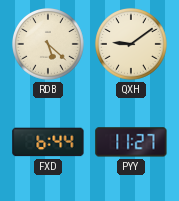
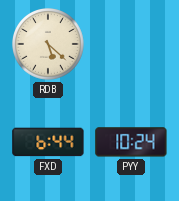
QXH: 9:09 -> none
PYY: 11:27 -> 10:24
